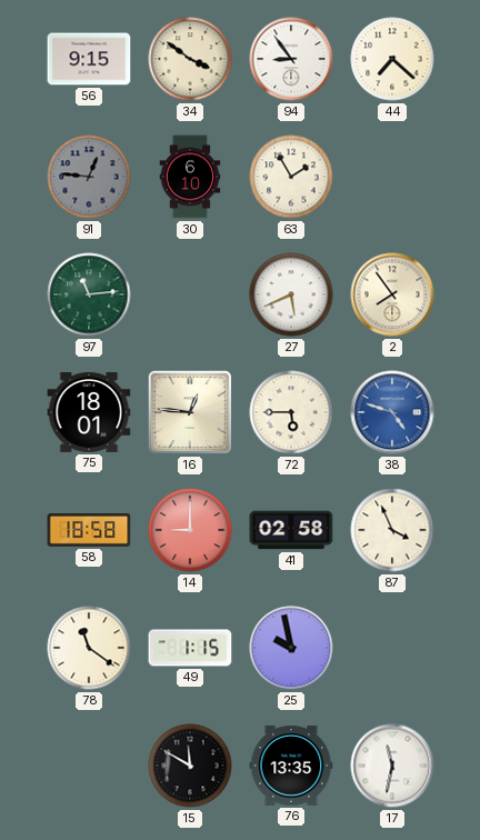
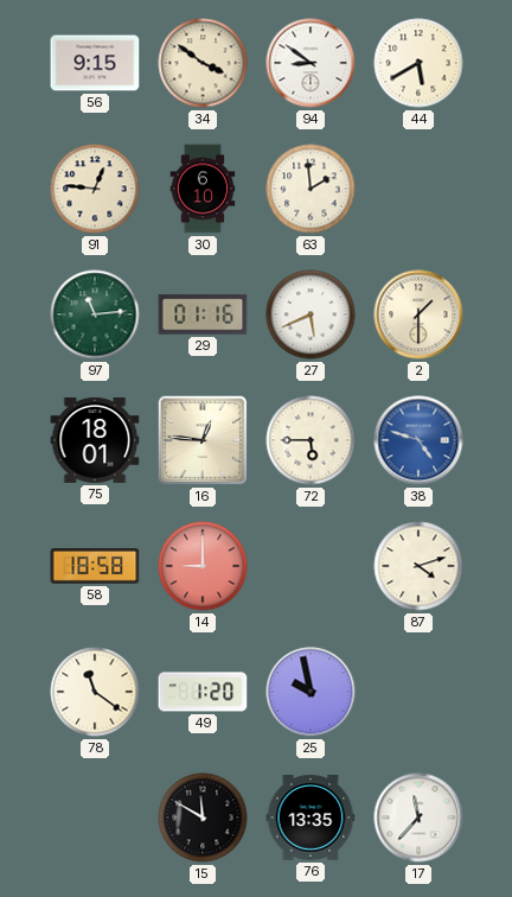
94: 8:54 -> 8:51
44: 7:22 -> 5:40
91 dial: grey -> cream
63: 1:55 -> 1:59
29: none -> 01:16
2: 7:54 -> 1:30
41: 02:58 -> none
87: 3:56 -> 4:12
49: 1:15 -> 1:20
17: 11:32 -> 11:37
